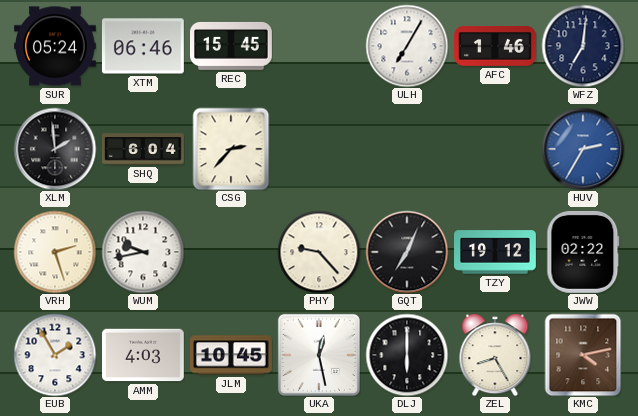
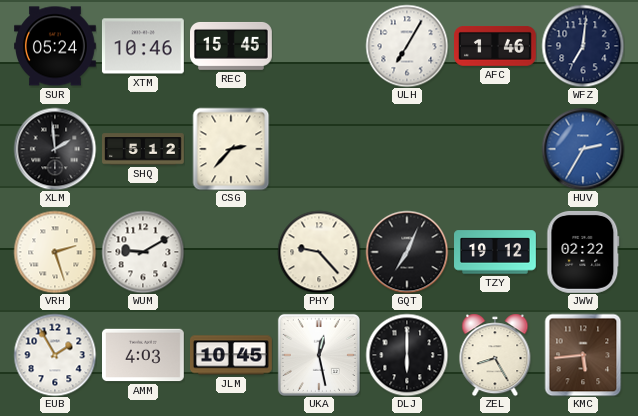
XTM: 06:46 -> 10:46
SHQ: 6:04 -> 5:12
WUM: 9:43 -> 9:10
KMC: 4:13 -> 5:44
